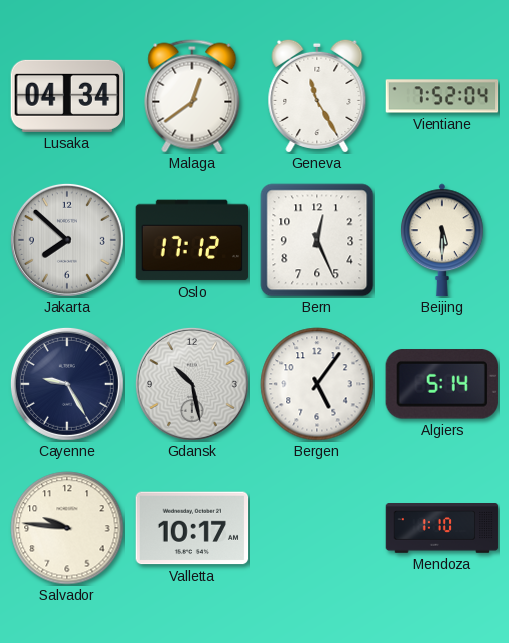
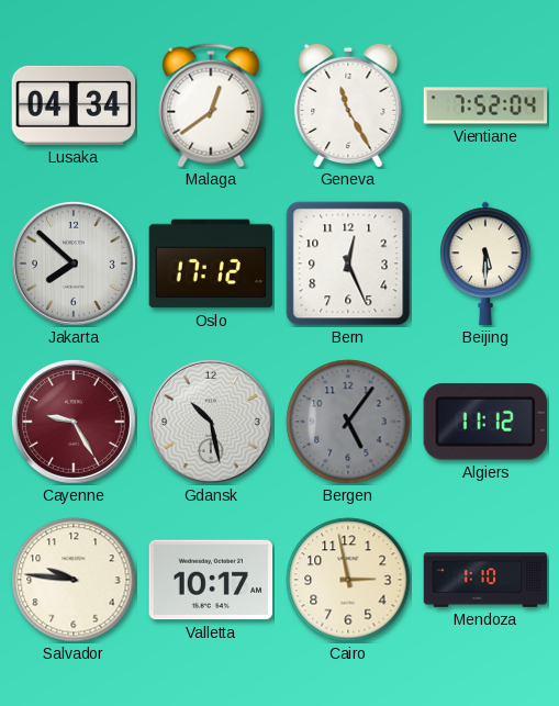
Cayenne dial: navy -> burgundy
Bergen dial: white -> grey
Algiers: 5:14 -> 11:12
Cairo: none -> 2:58
